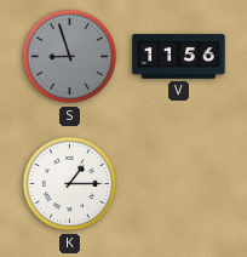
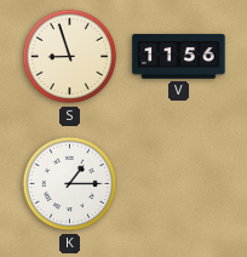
S dial: grey -> cream
